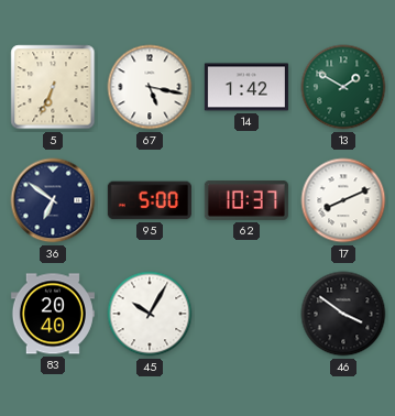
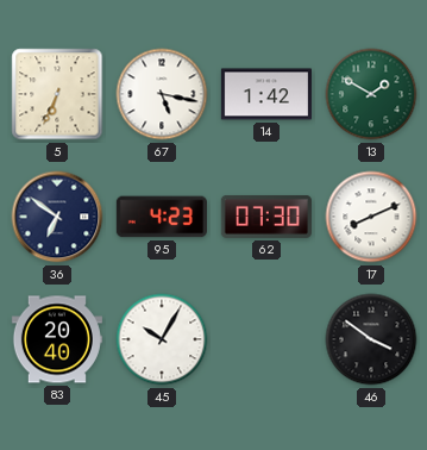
95: 5:00 -> 4:23
62: 10:37 -> 07:30
